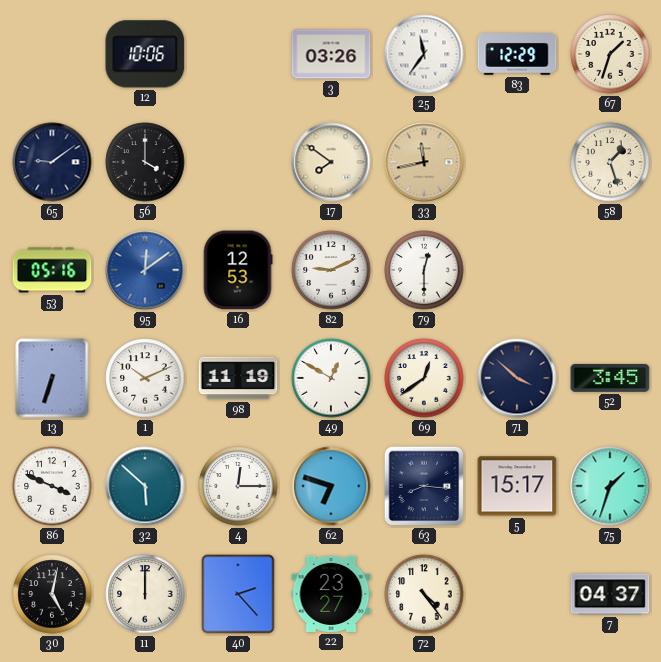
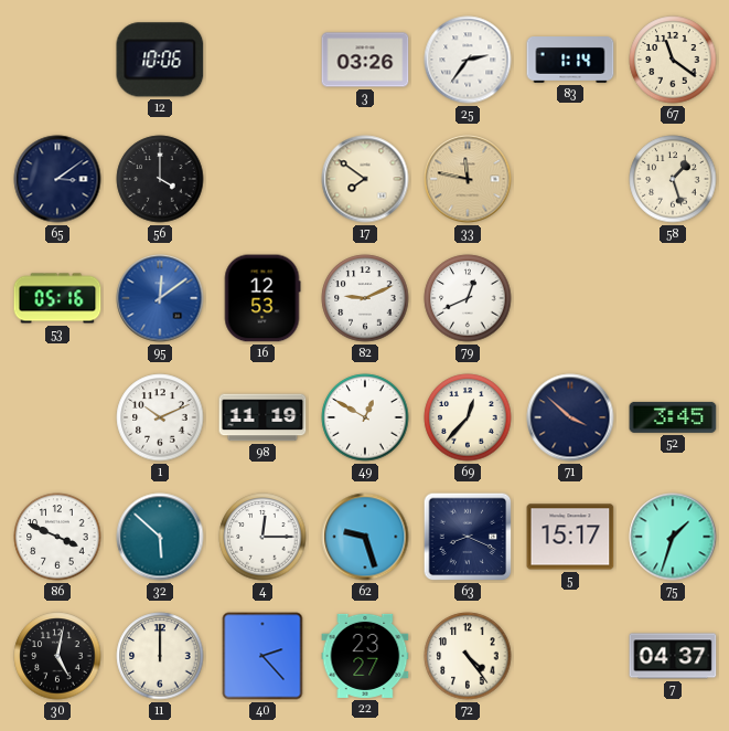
25: 11:36 -> 2:36
83: 12:29 -> 1:14
67: 1:33 -> 11:21
65: 9:09 -> 3:09
33: 11:43 -> 11:47
79: 12:30 -> 12:41
13: 6:33 -> none
69: 12:39 -> 12:37
62: 6:48 -> 9:27
63: 8:16 -> 8:19
